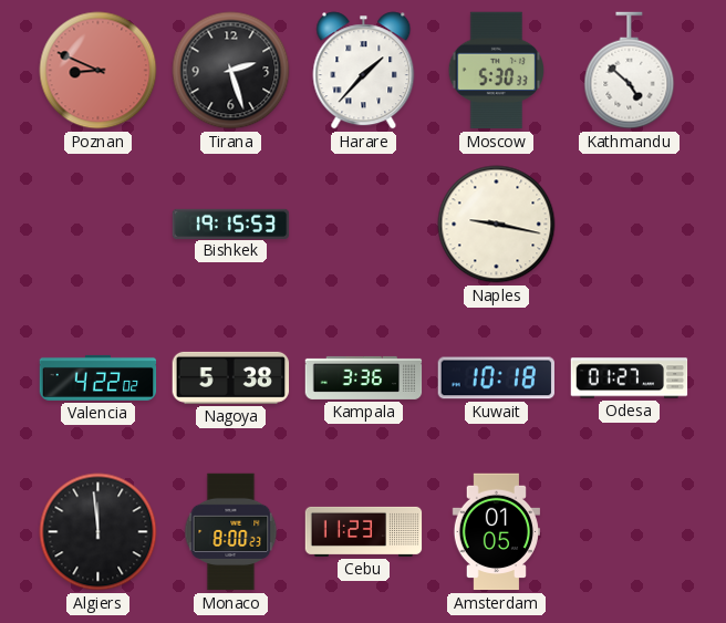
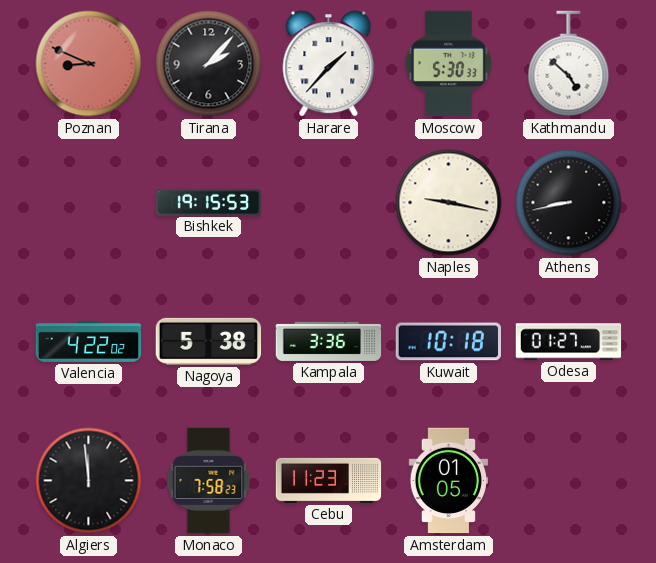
Tirana: 2:27 -> 2:07
Athens: none -> 8:43
Monaco: 8:00 -> 7:58
